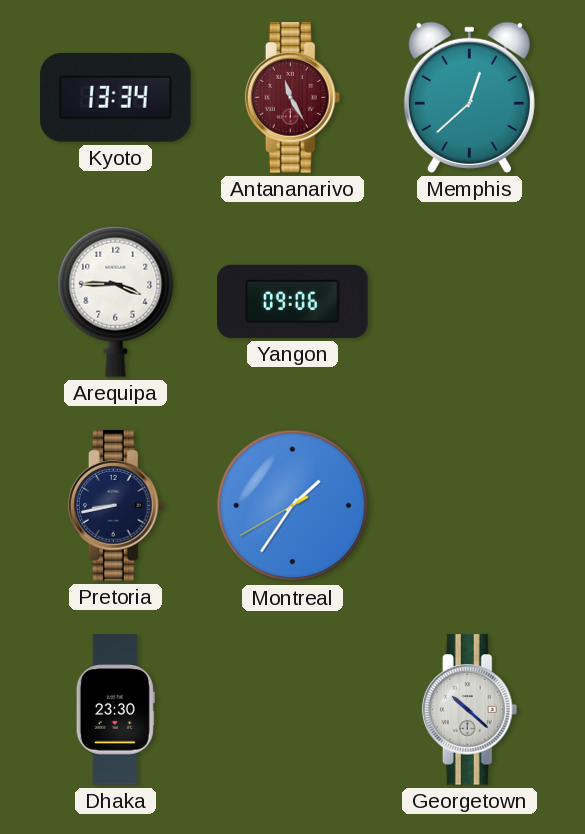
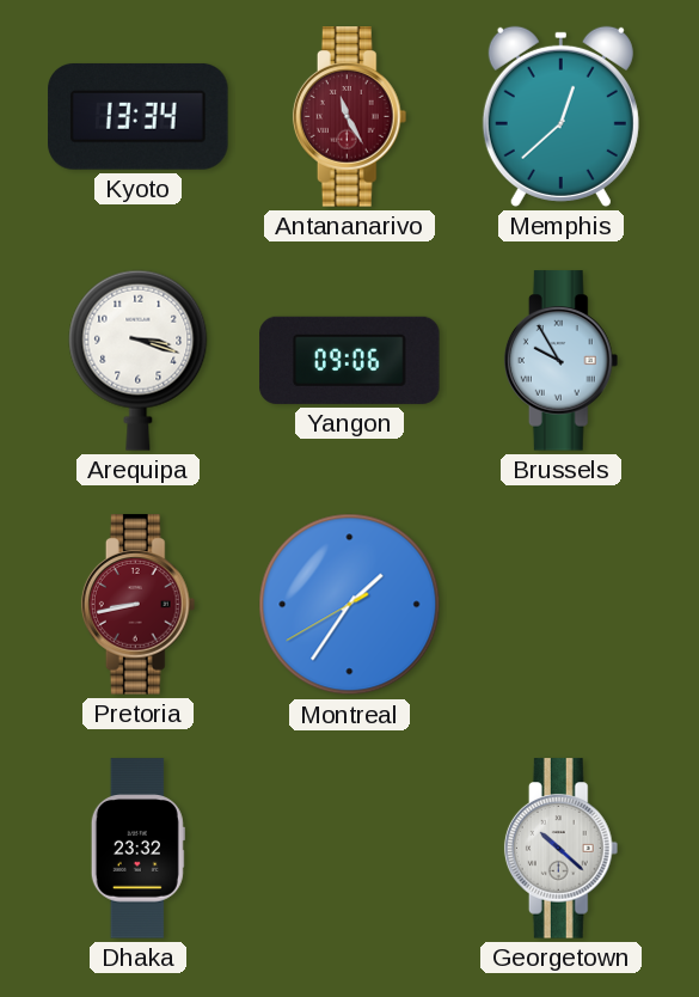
Arequipa: 3:45 -> 3:18
Brussels: none -> 9:55
Pretoria dial: navy -> burgundy
Dhaka: 23:30 -> 23:32
